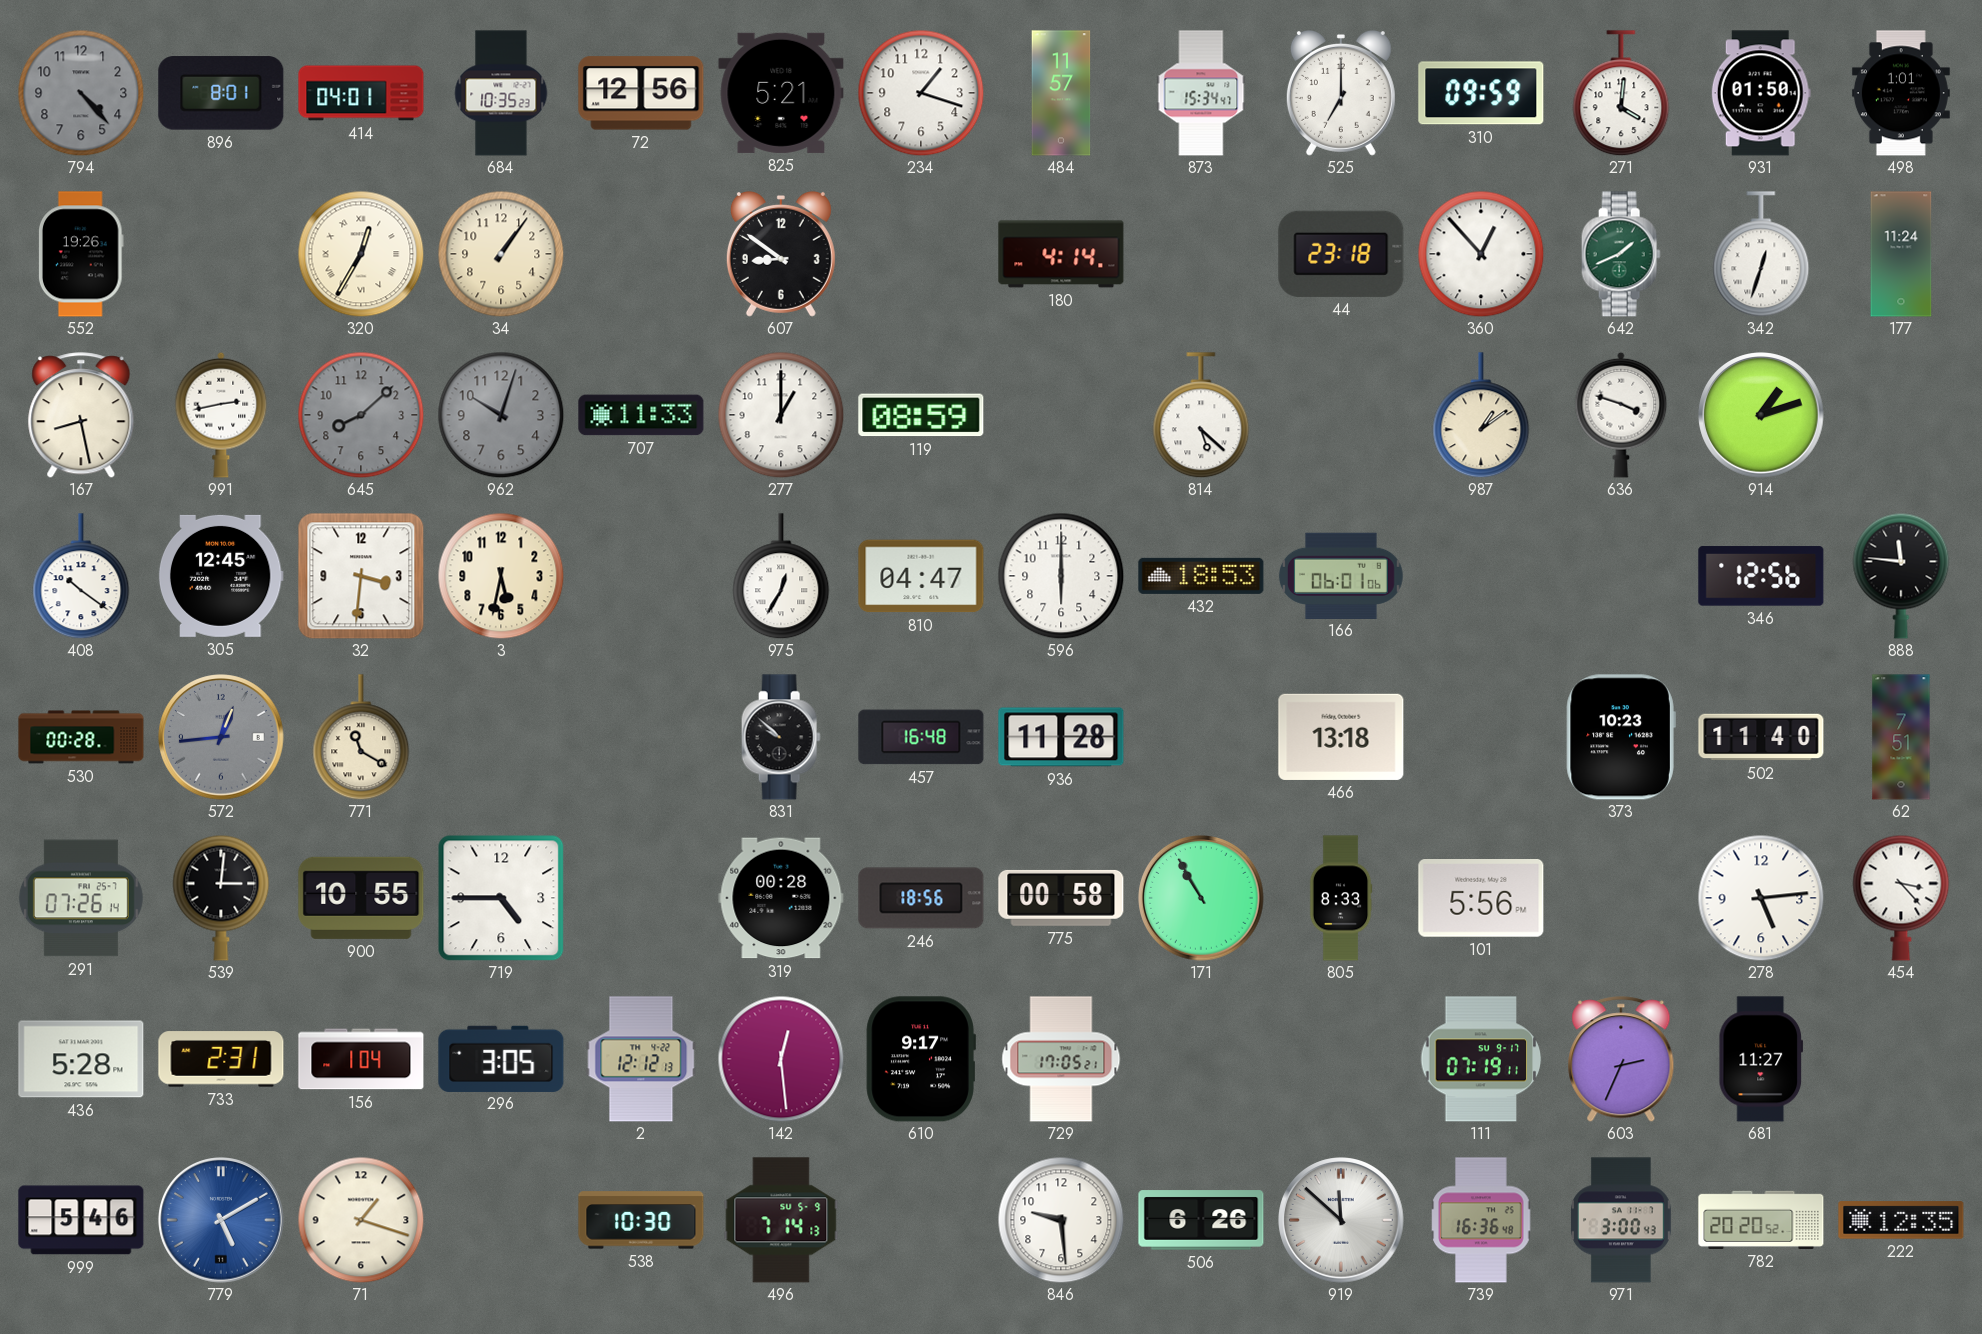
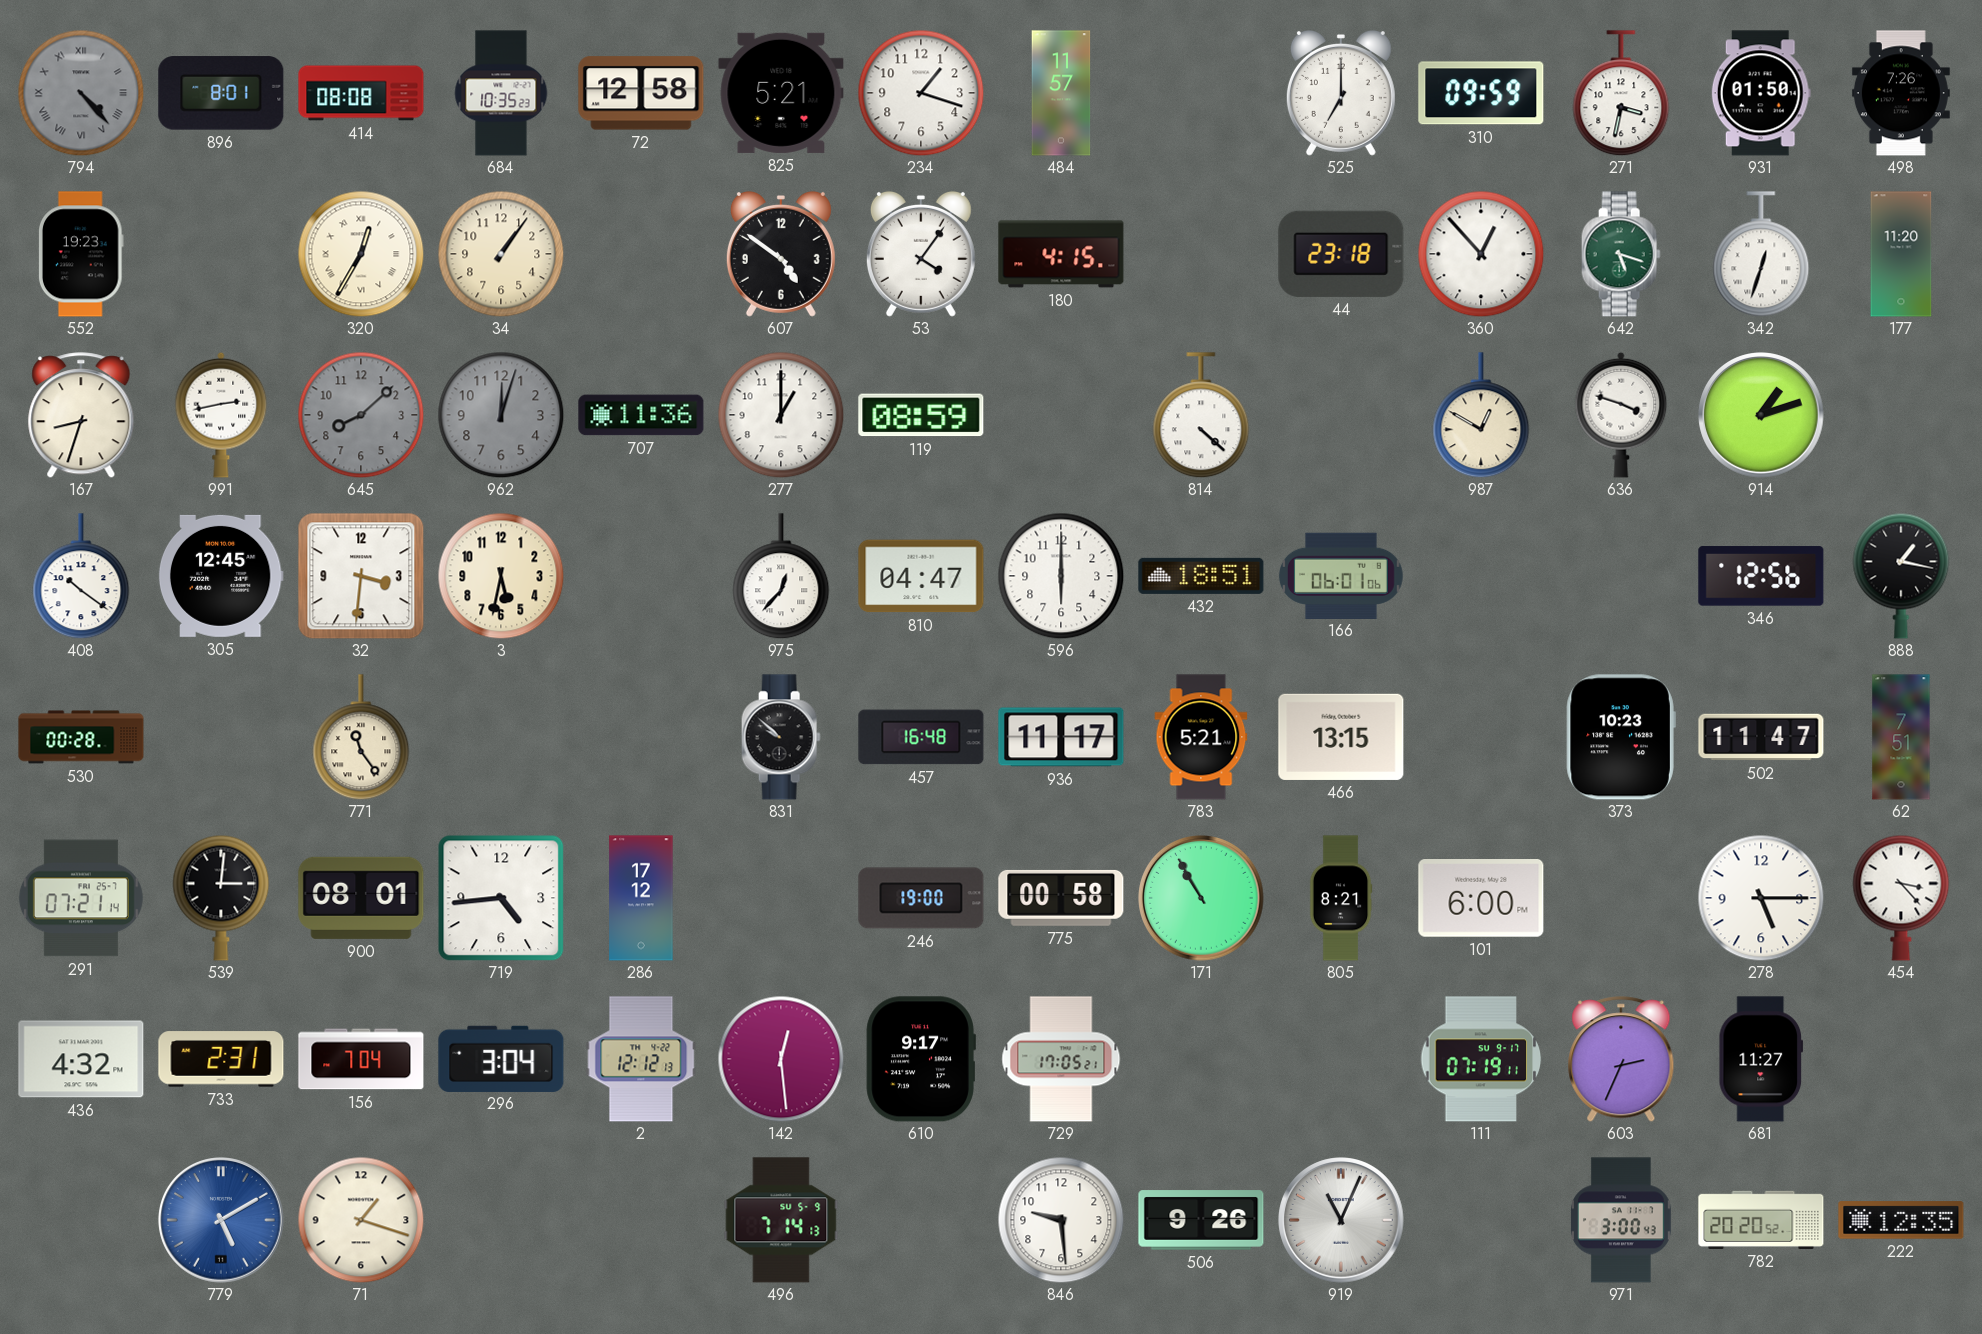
794 numerals: Arabic -> Roman
414: 04:01 -> 08:08
72: 12:56 -> 12:58
873: 15:34 -> none
271: 4:01 -> 3:32
498: 1:01 -> 7:26
552: 19:26 -> 19:23
607: 8:51 -> 4:51
53: none -> 4:06
180: 4:14 -> 4:15
642: 1:41 -> 5:18
177: 11:24 -> 11:20
167: 8:28 -> 8:33
962: 10:03 -> 12:03
707: 11:33 -> 11:36
814: 5:22 -> 4:22
987: 1:09 -> 12:50
975: 12:35 -> 12:37
432: 18:53 -> 18:51
888: 11:46 -> 1:17
572: 12:44 -> none
771: 11:20 -> 11:24
936: 11:28 -> 11:17
783: none -> 5:21
466: 13:18 -> 13:15
502: 11:40 -> 11:47
291: 07:26 -> 07:21
900: 10:55 -> 08:01
719: 4:45 -> 4:44
286: none -> 17:12
319: 00:28 -> none
246: 18:56 -> 19:00
805: 8:33 -> 8:21
101: 5:56 -> 6:00
278: 5:14 -> 5:15
436: 5:28 -> 4:32
156: 1:04 -> 7:04
296: 3:05 -> 3:04
999: 5:46 -> none
538: 10:30 -> none
506: 6:26 -> 9:26
919: 11:52 -> 11:04
739: 16:36 -> none
